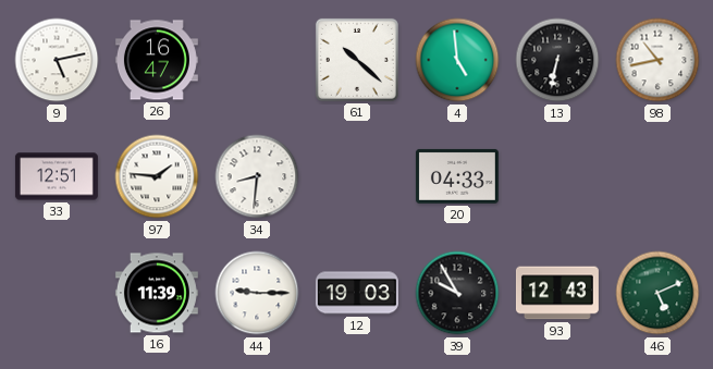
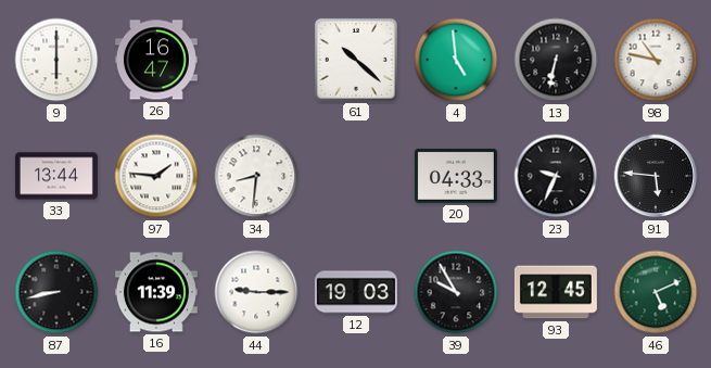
9: 5:13 -> 6:00
98: 10:43 -> 10:47
33: 12:51 -> 13:44
23: none -> 9:34
91: none -> 5:46
87: none -> 8:43
93: 12:43 -> 12:45
